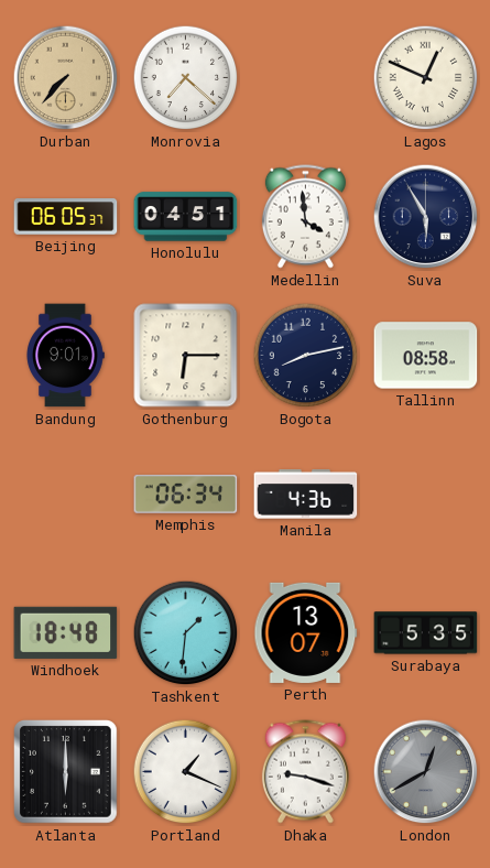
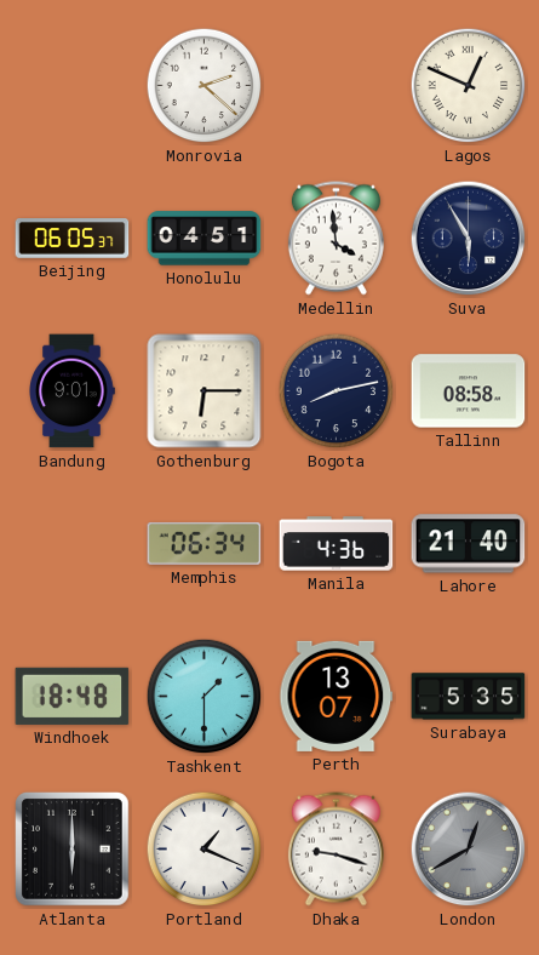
Durban: 7:37 -> none
Monrovia: 7:22 -> 2:22
Lahore: none -> 21:40
Tashkent: 1:31 -> 1:30
